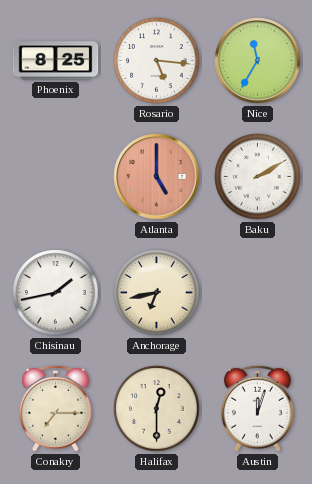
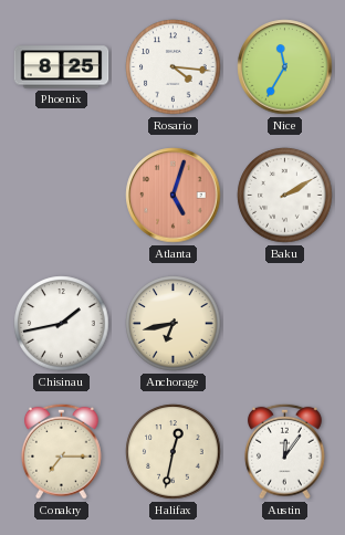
Rosario: 5:16 -> 4:16
Atlanta: 5:00 -> 5:03
Halifax: 12:30 -> 12:32
Austin: 12:03 -> 12:06
